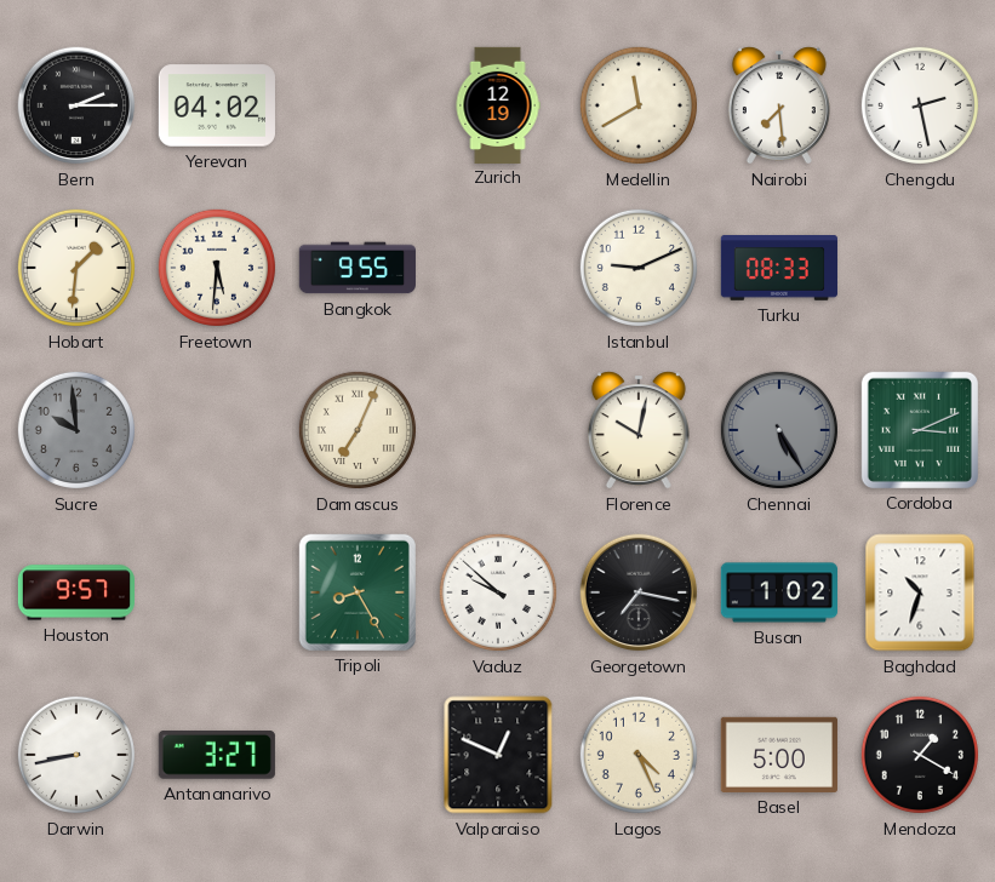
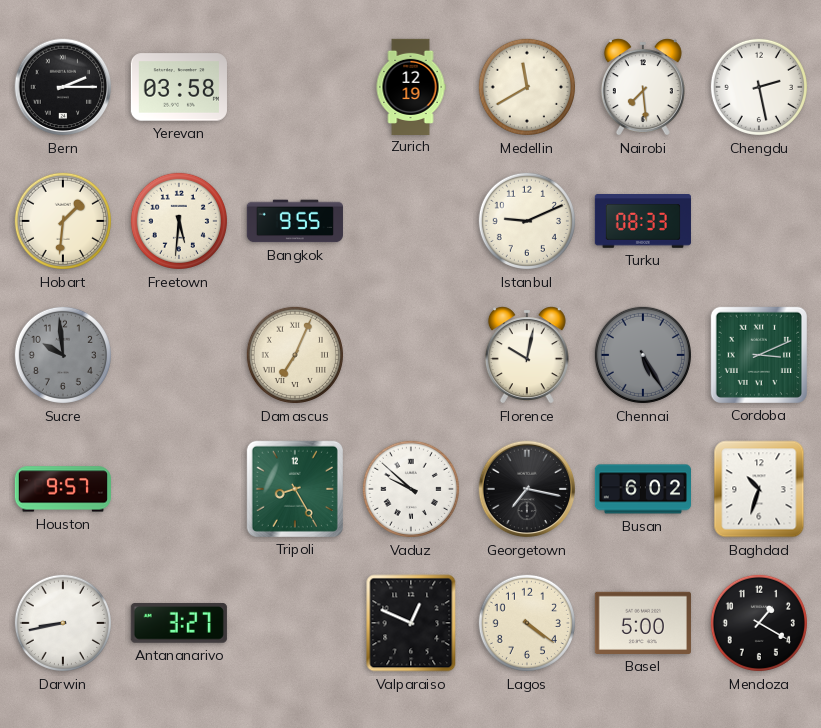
Yerevan: 04:02 -> 03:58
Busan: 1:02 -> 6:02
Lagos: 4:26 -> 4:21
